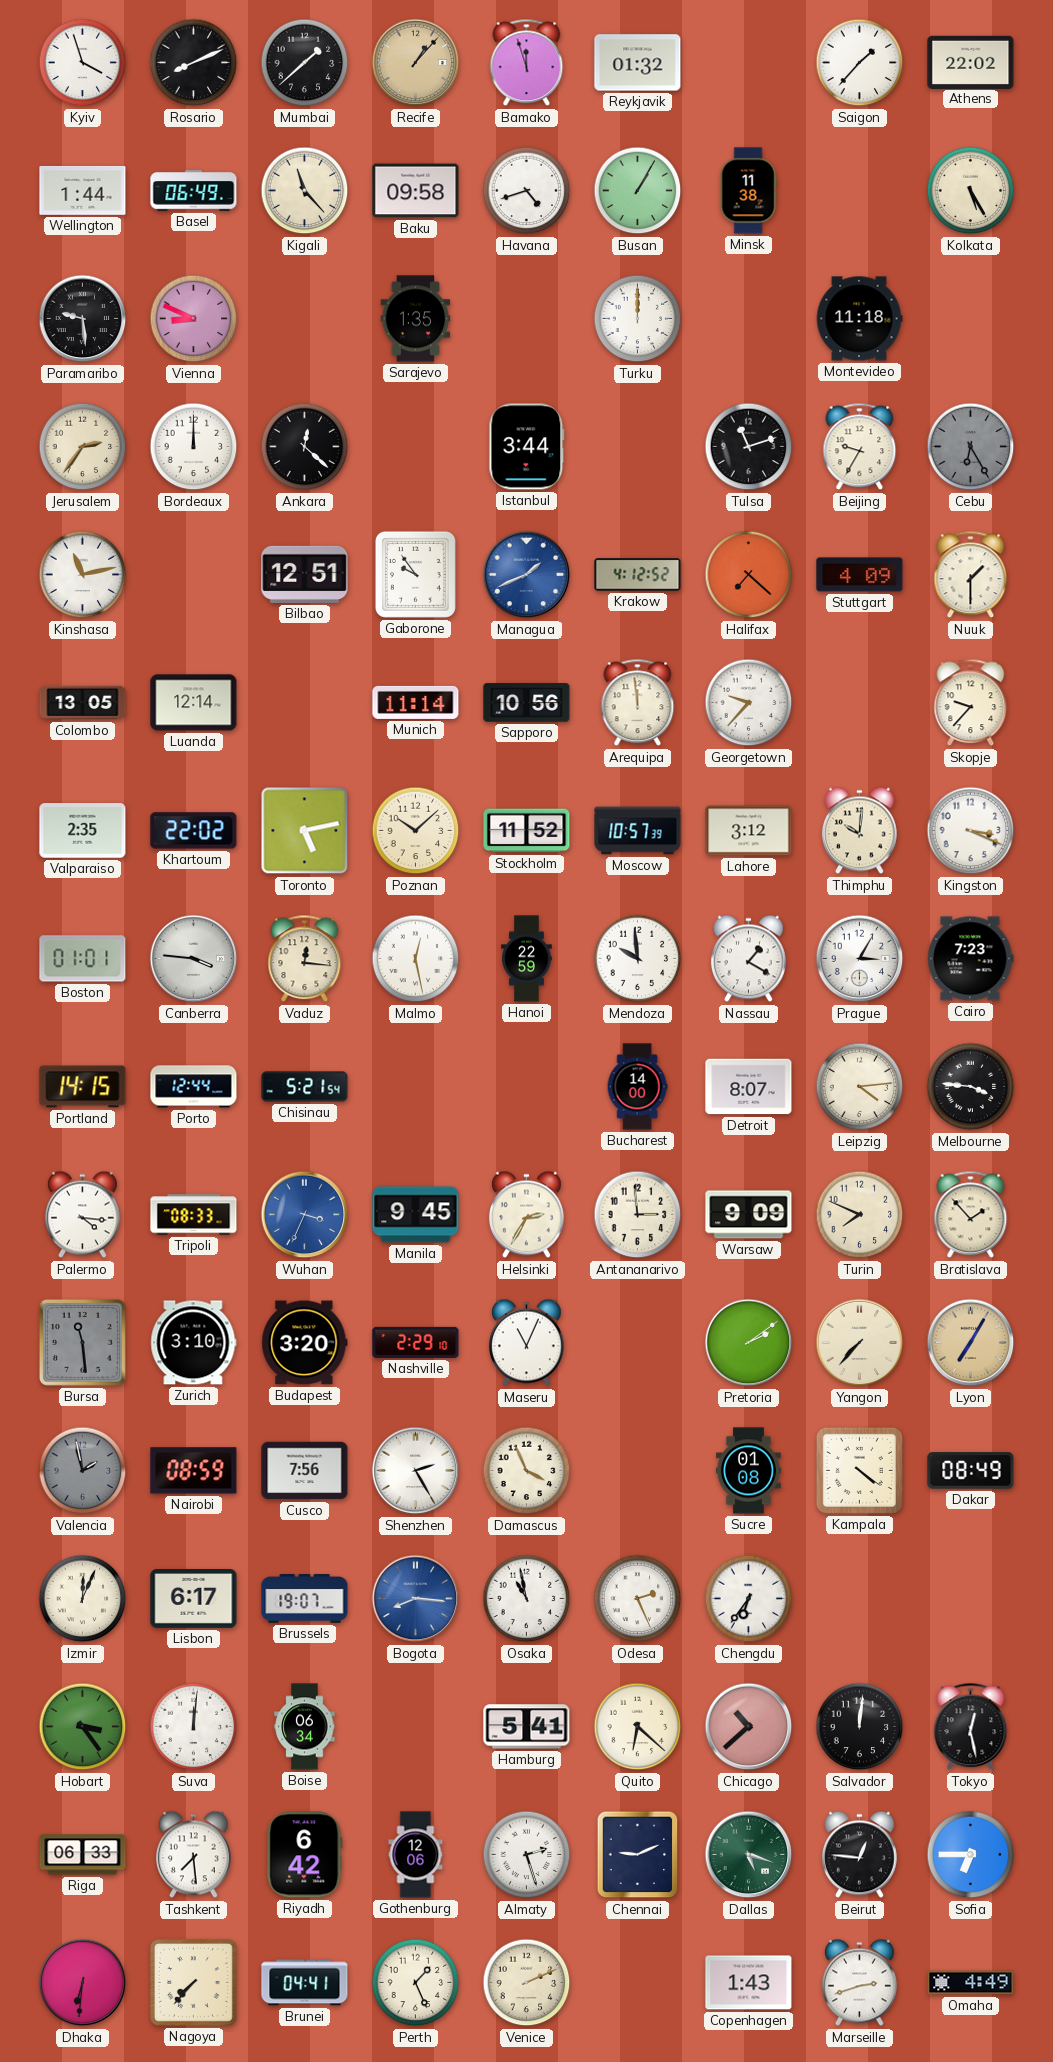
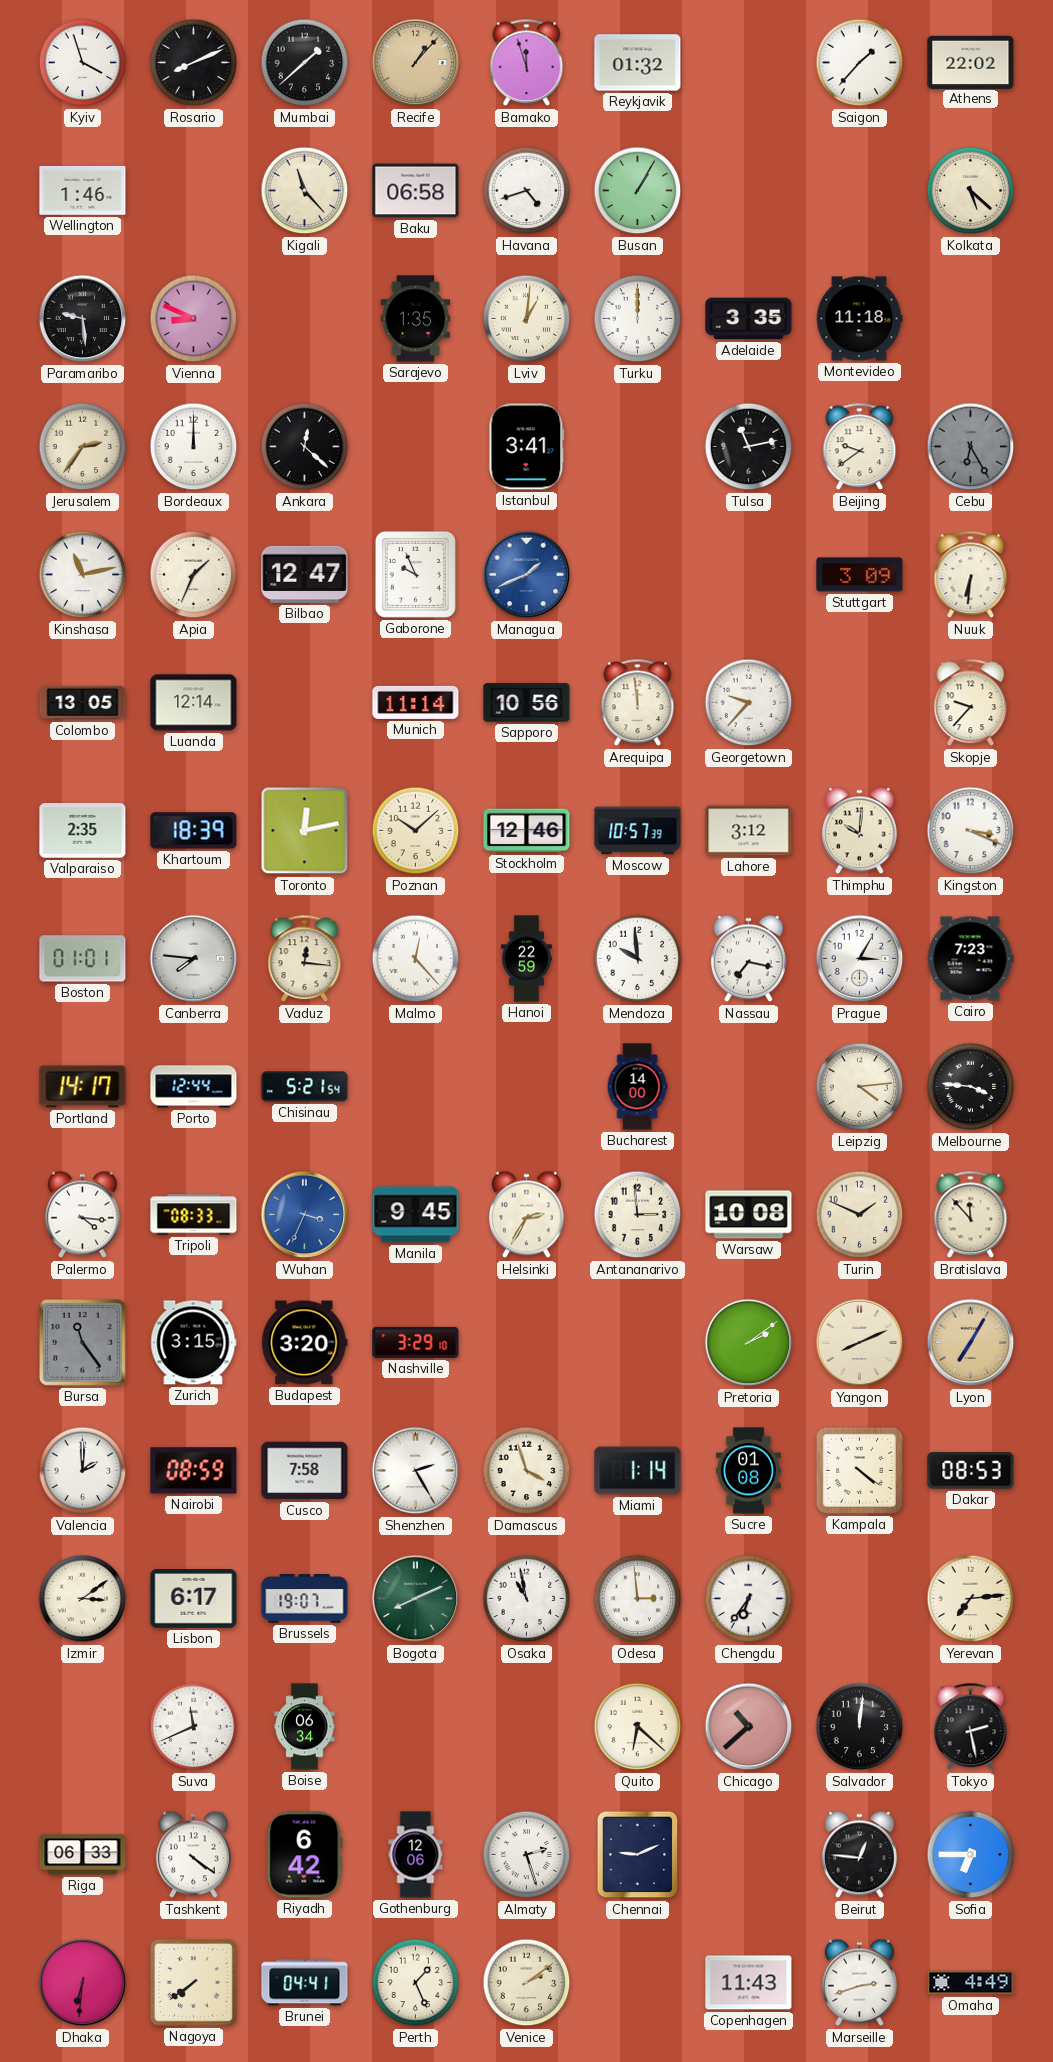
Wellington: 1:44 -> 1:46
Basel: 06:49 -> none
Baku: 09:58 -> 06:58
Minsk: 11:38 -> none
Kolkata: 5:25 -> 5:22
Lviv: none -> 1:01
Adelaide: none -> 3:35
Istanbul: 3:44 -> 3:41
Tulsa: 11:12 -> 11:13
Beijing: 9:35 -> 9:39
Apia: none -> 1:34
Bilbao: 12:51 -> 12:47
Gaborone: 9:54 -> 9:56
Krakow: 4:12 -> none
Halifax: 7:22 -> none
Stuttgart: 4:09 -> 3:09
Nuuk: 1:30 -> 6:31
Khartoum: 22:02 -> 18:39
Toronto: 5:13 -> 12:13
Stockholm: 11:52 -> 12:46
Canberra: 3:46 -> 7:46
Malmo: 12:28 -> 12:23
Nassau: 1:20 -> 7:17
Portland: 14:15 -> 14:17
Detroit: 8:07 -> none
Warsaw: 9:09 -> 10:08
Turin: 7:49 -> 1:49
Bratislava: 1:53 -> 11:53
Bursa: 11:29 -> 11:24
Zurich: 3:10 -> 3:15
Nashville: 2:29 -> 3:29
Maseru: 11:04 -> none
Yangon: 7:37 -> 8:11
Valencia: 1:58 -> 2:00
Valencia dial: grey -> white
Cusco: 7:56 -> 7:58
Damascus: 3:56 -> 3:57
Miami: none -> 1:14
Dakar: 08:49 -> 08:53
Izmir: 12:04 -> 3:09
Bogota: 8:16 -> 8:11
Bogota dial: blue -> green
Odesa: 2:26 -> 2:59
Yerevan: none -> 7:14
Hobart: 3:24 -> none
Suva: 12:01 -> 11:41
Hamburg: 5:41 -> none
Tokyo: 12:28 -> 2:28
Tashkent: 7:29 -> 4:21
Dallas: 5:18 -> none
Nagoya: 7:37 -> 7:39
Venice: 2:11 -> 2:09
Copenhagen: 1:43 -> 11:43
